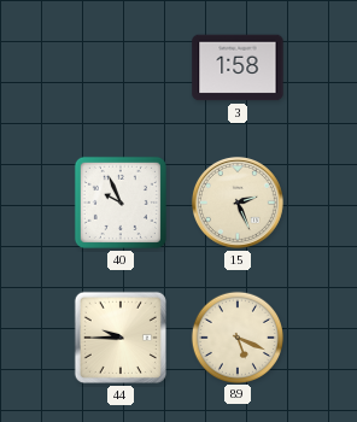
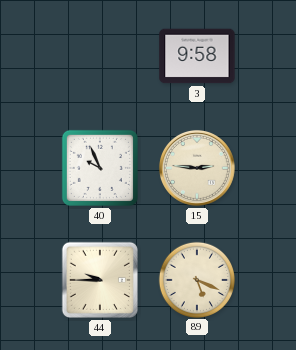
3: 1:58 -> 9:58
15: 2:26 -> 2:46
